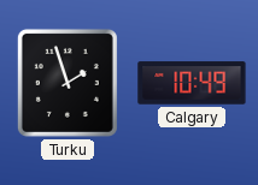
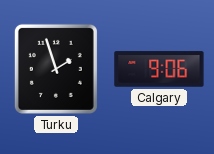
Calgary: 10:49 -> 9:06
